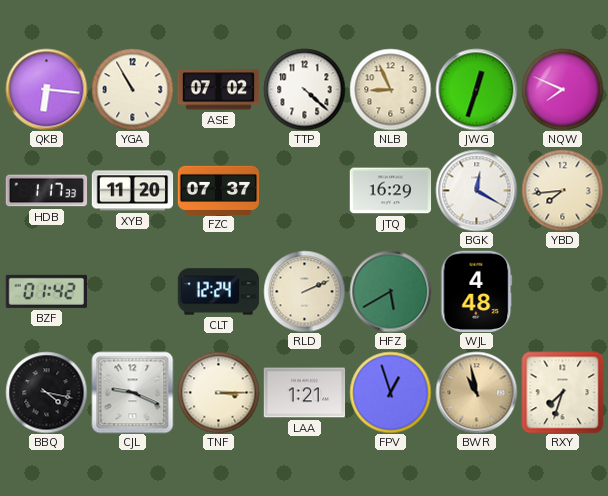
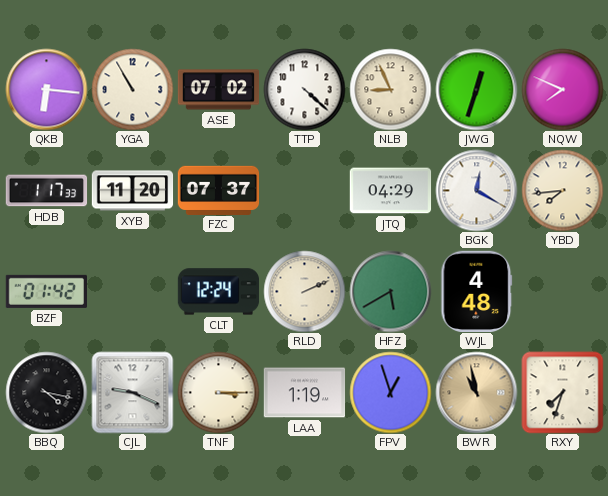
JTQ: 16:29 -> 04:29
LAA: 1:21 -> 1:19
